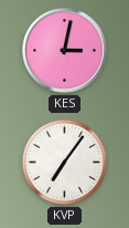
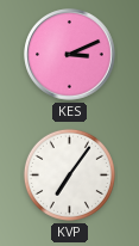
KES: 3:02 -> 3:11
